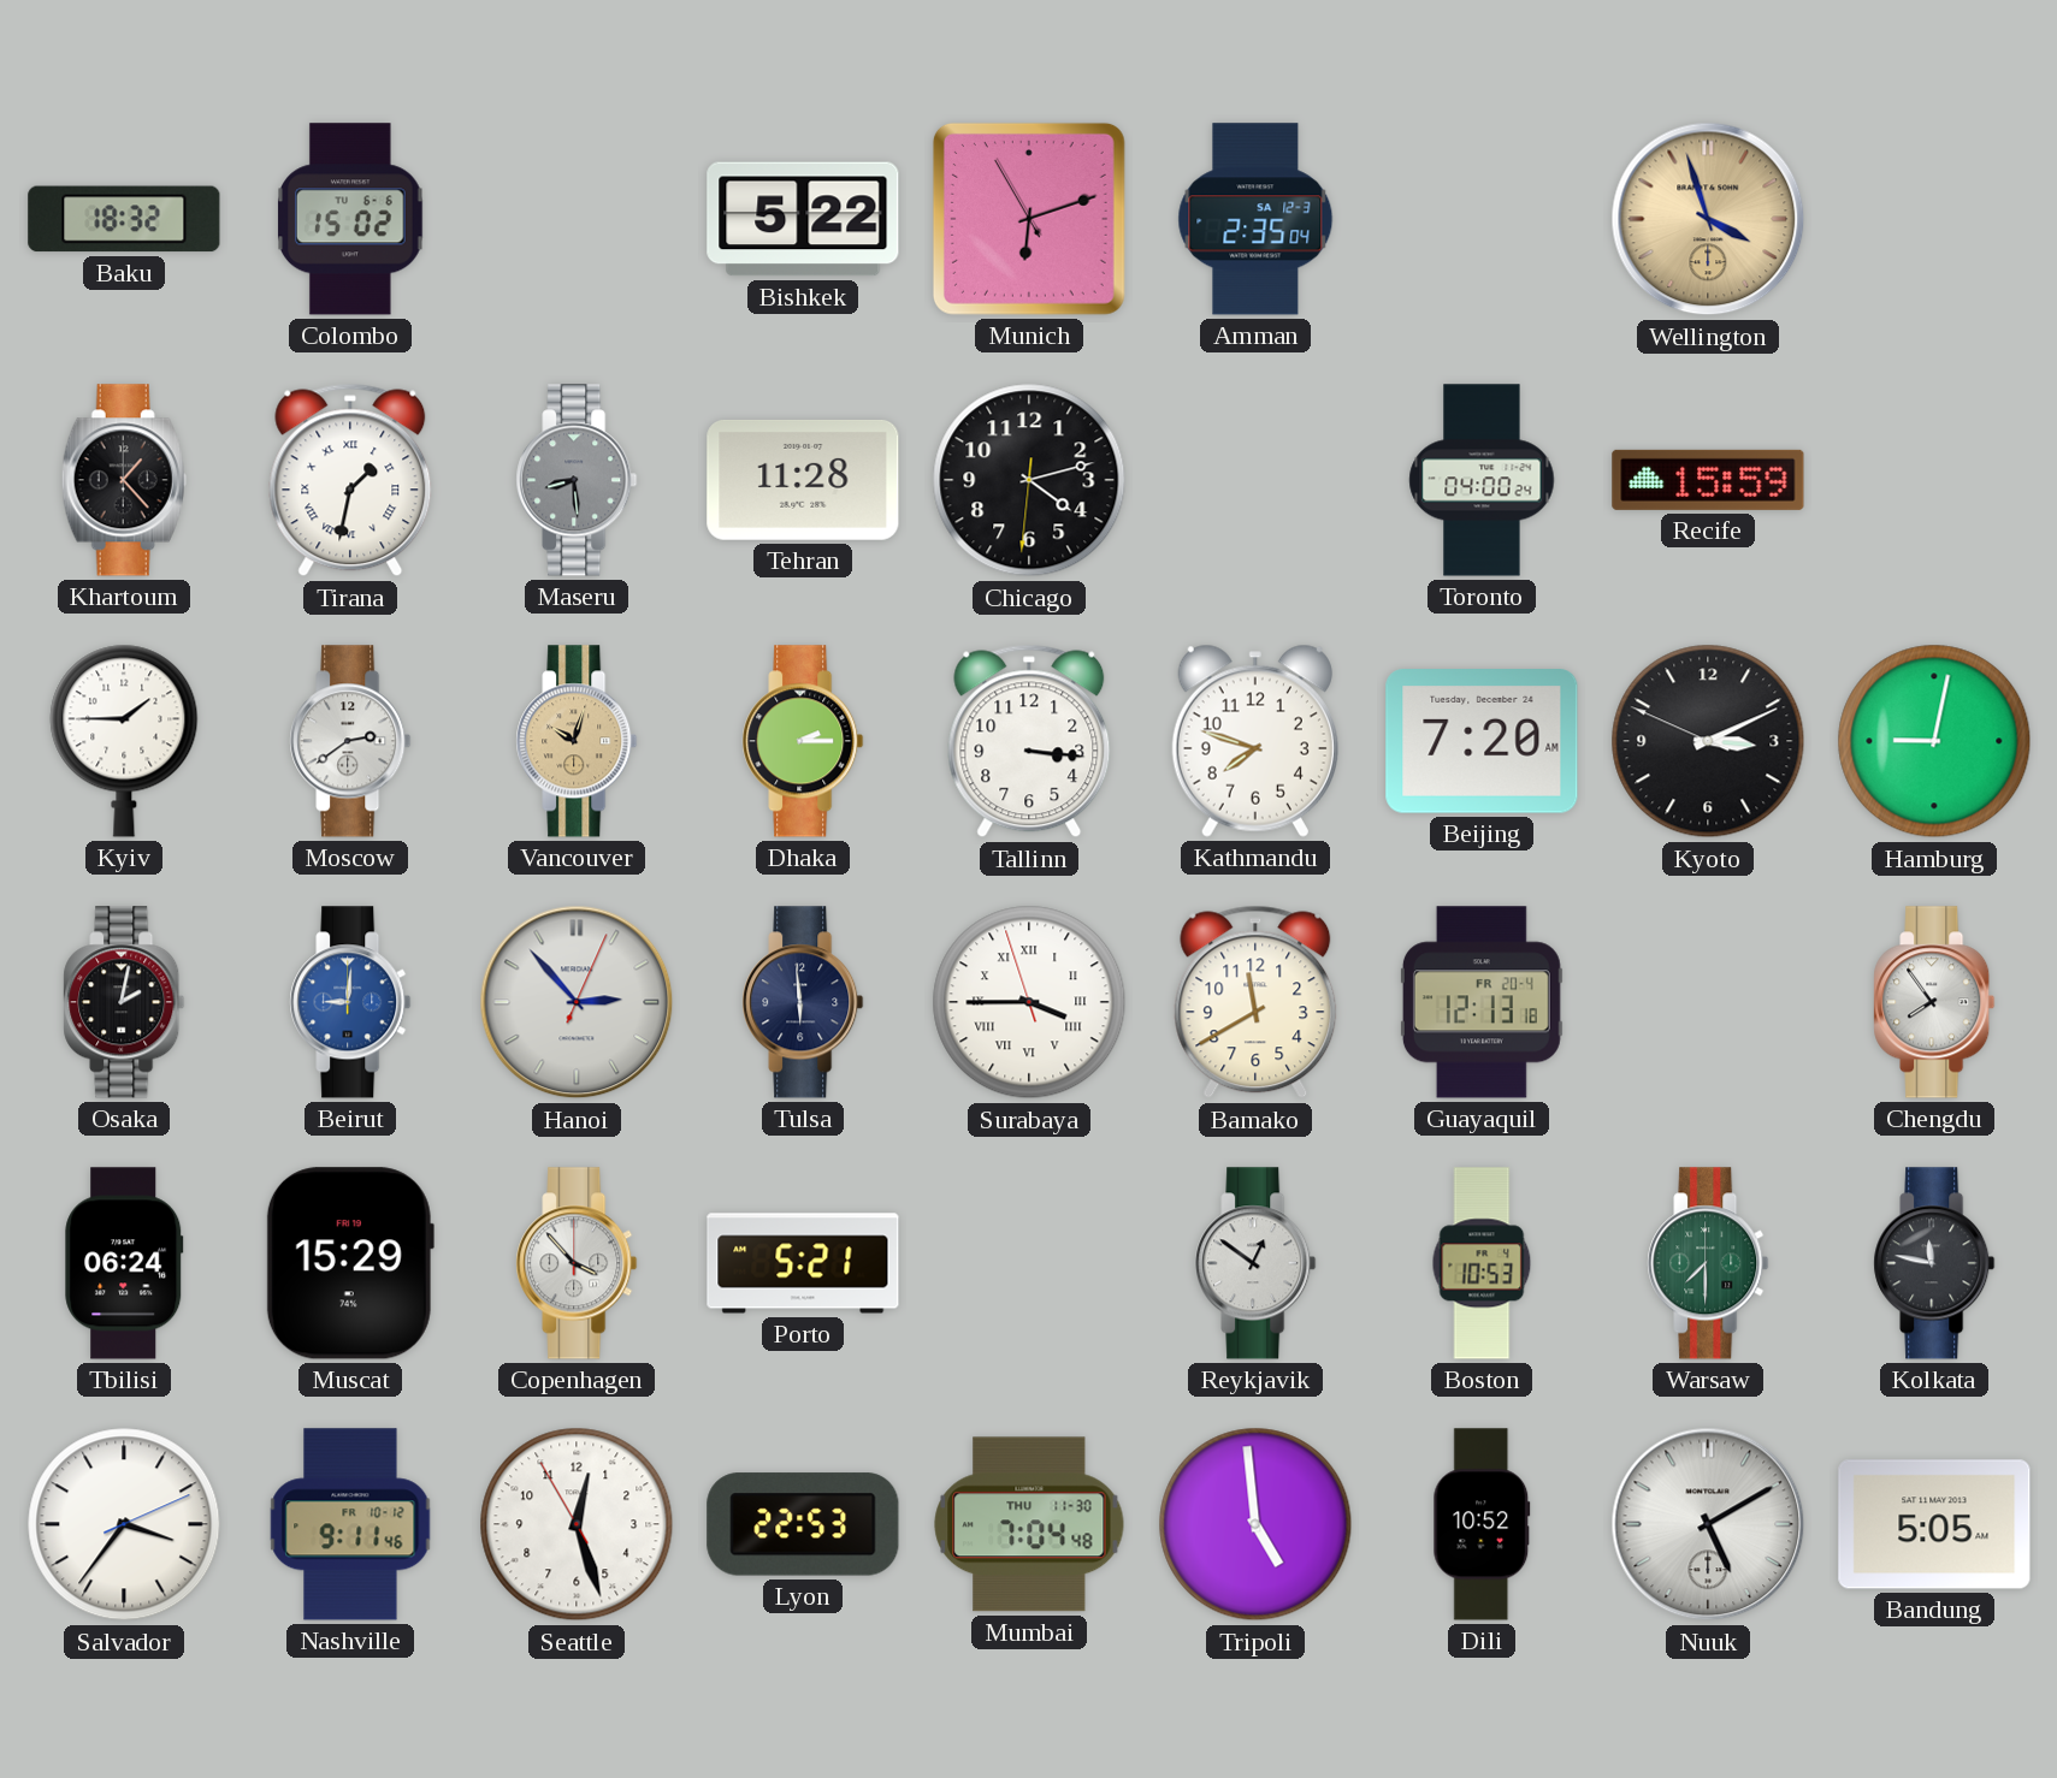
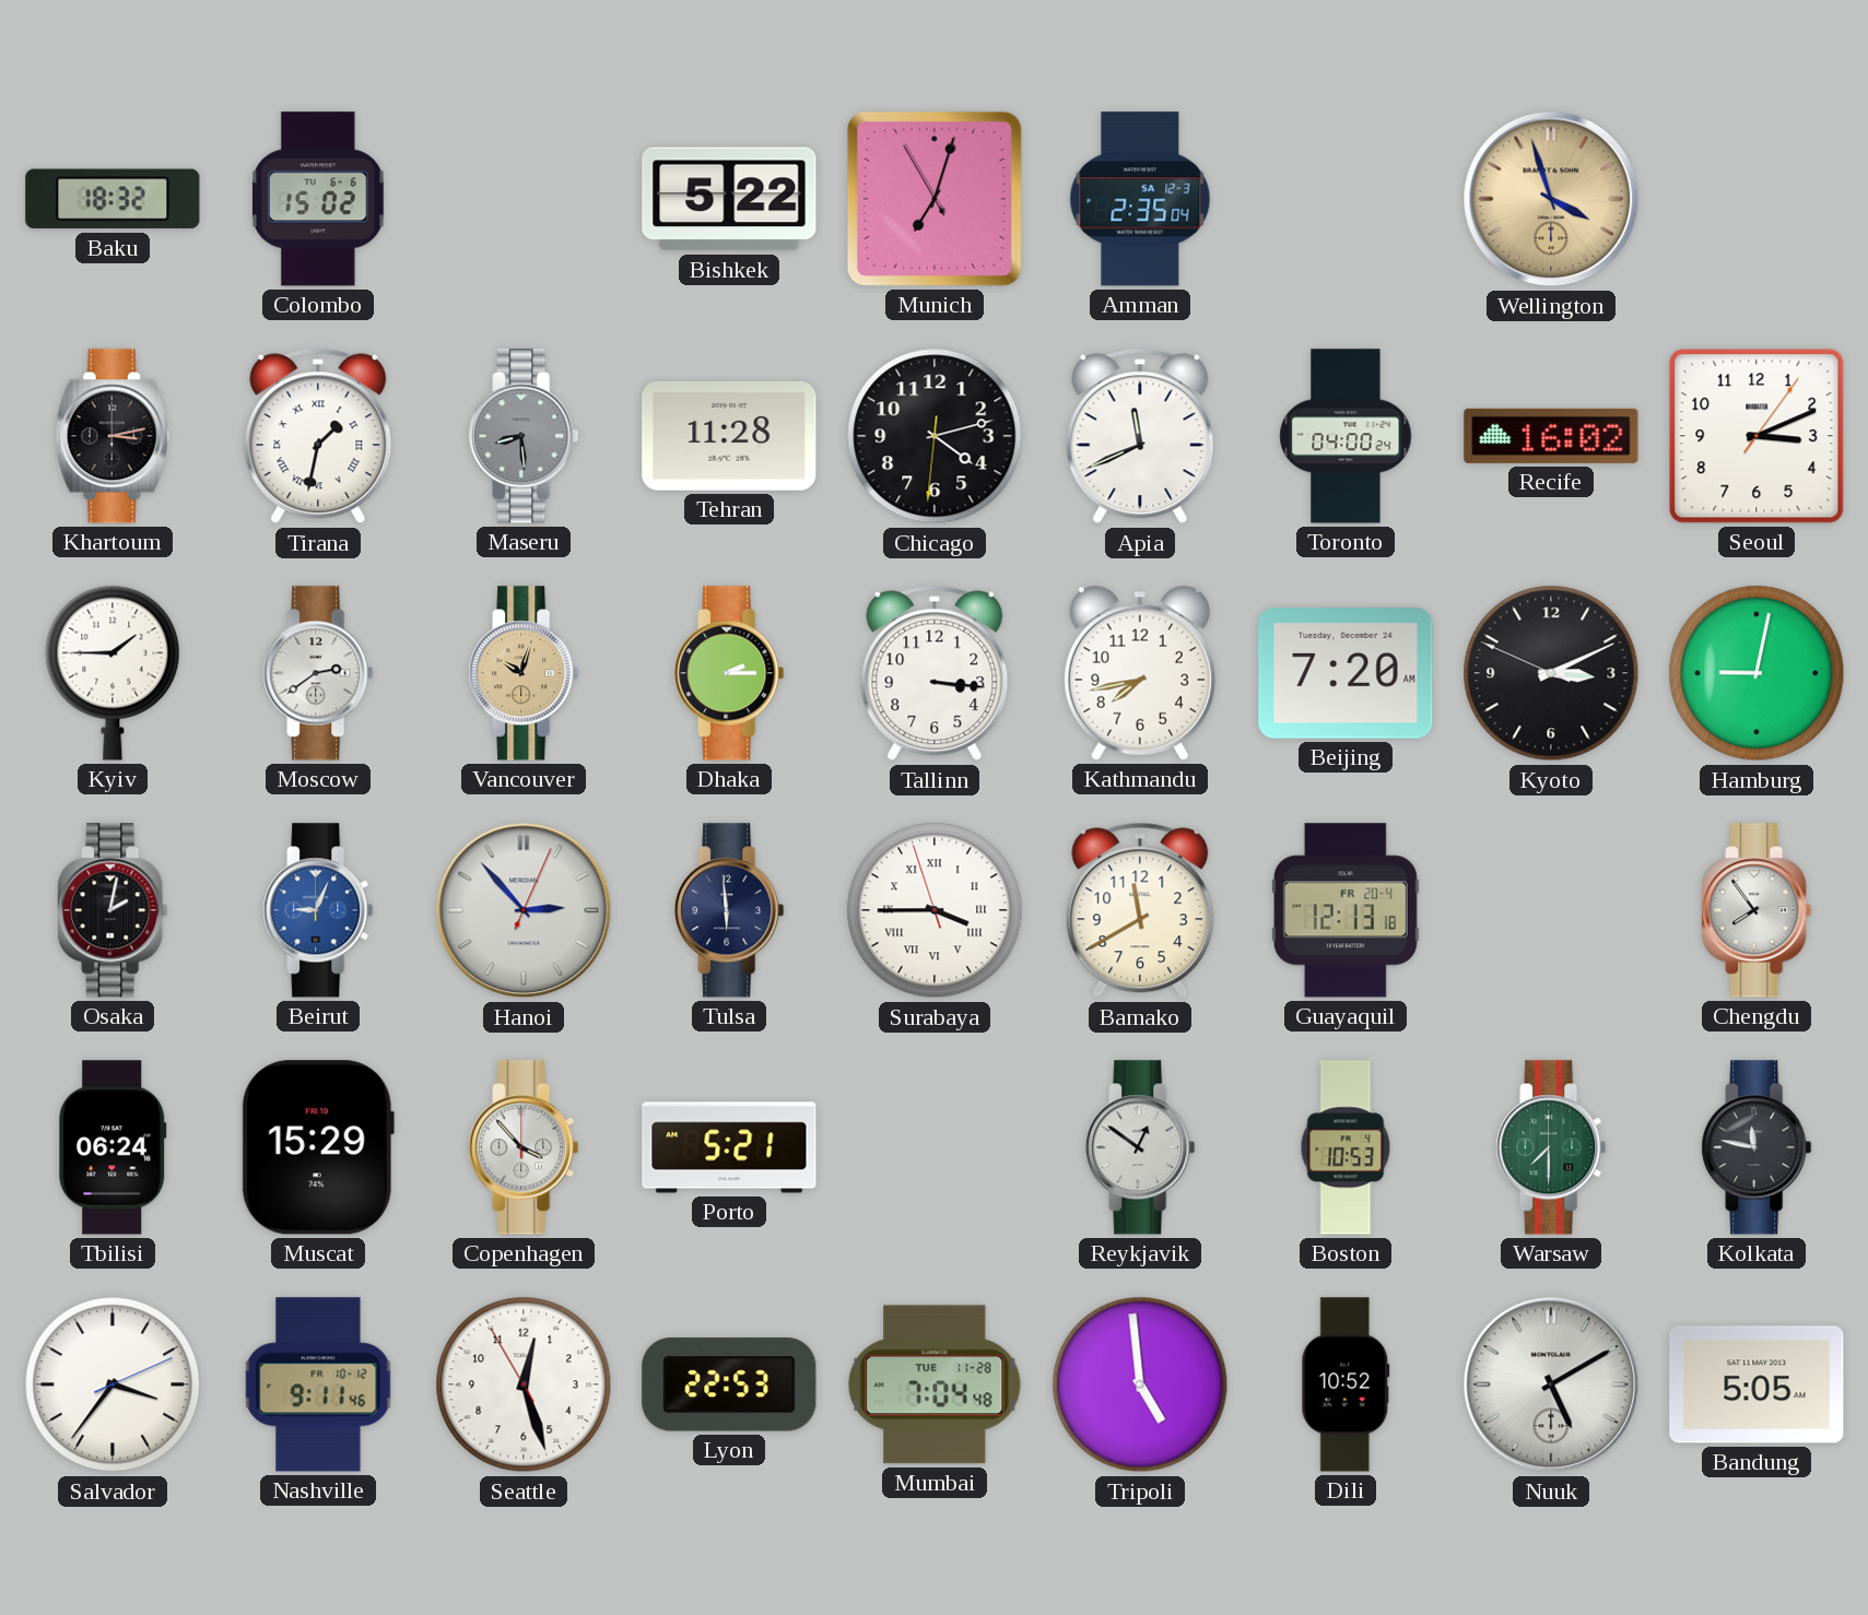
Munich: 6:11 -> 7:02
Khartoum: 1:23 -> 3:13
Apia: none -> 11:41
Recife: 15:59 -> 16:02
Seoul: none -> 3:11
Kathmandu: 7:48 -> 7:43
Beirut: 9:01 -> 9:04
Mumbai date: THU 11-30 -> TUE 11-28
